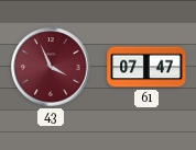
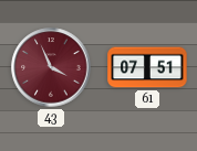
61: 07:47 -> 07:51
